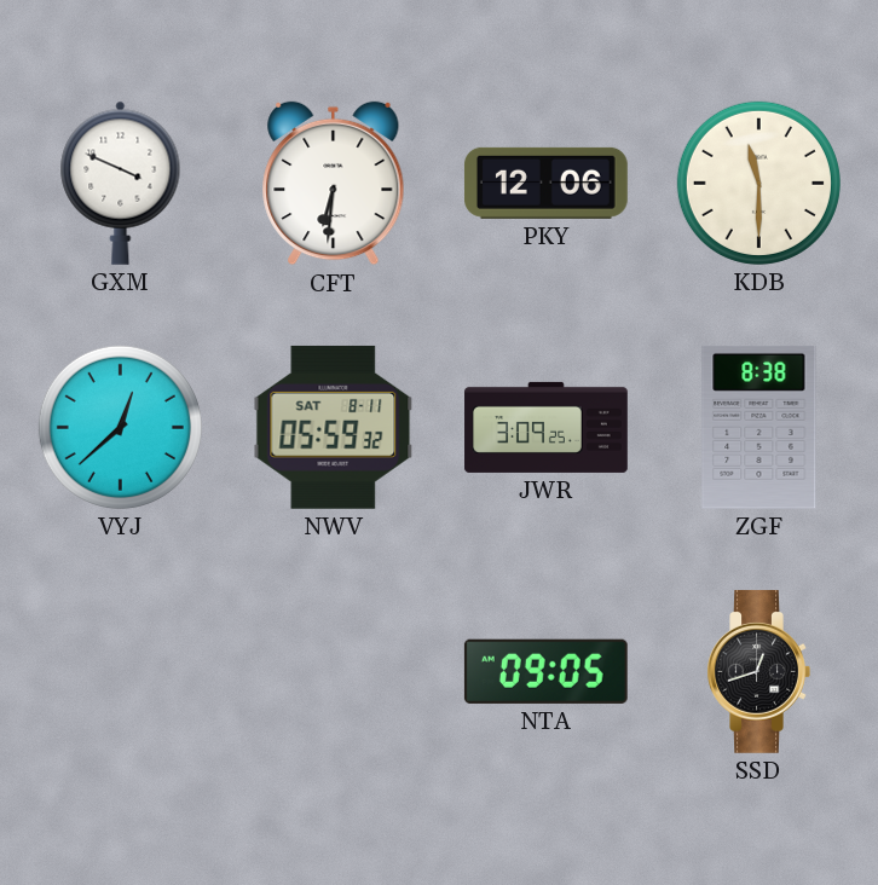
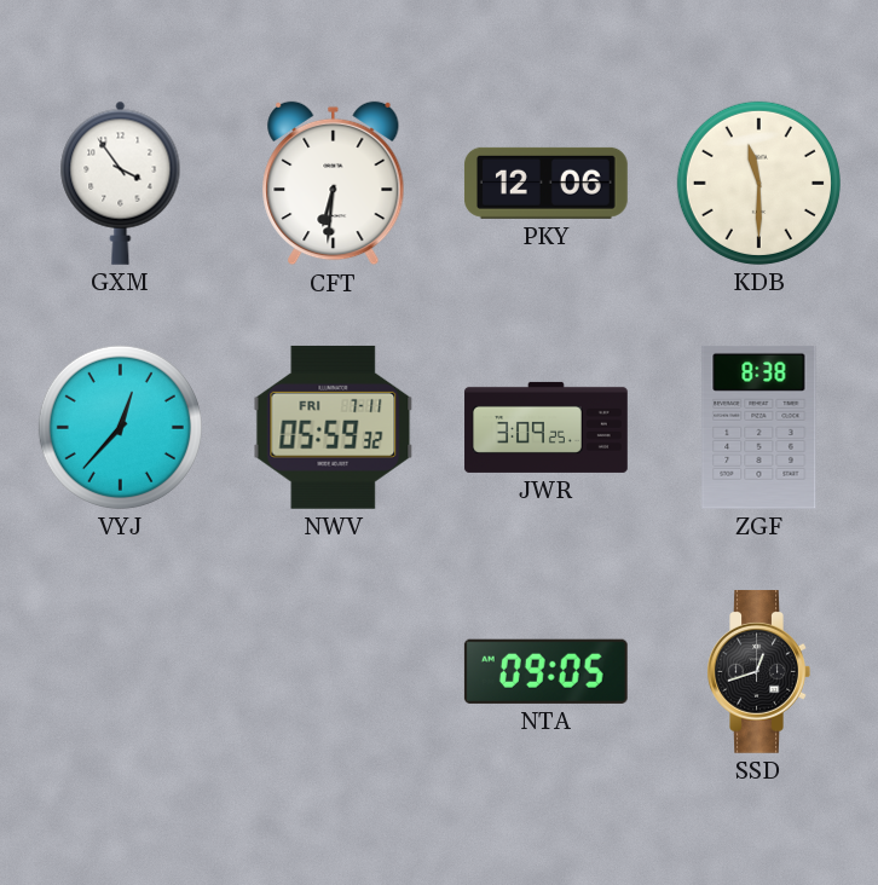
GXM: 3:49 -> 3:54
VYJ: 12:38 -> 12:37
NWV date: SAT 8-11 -> FRI 7-11
